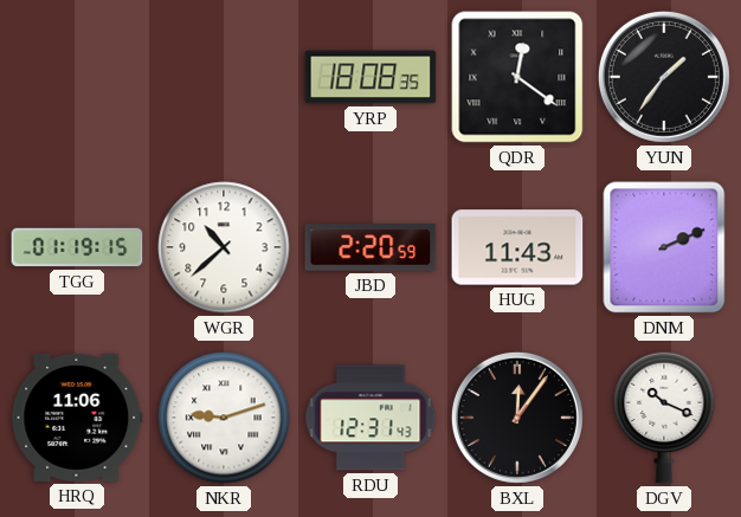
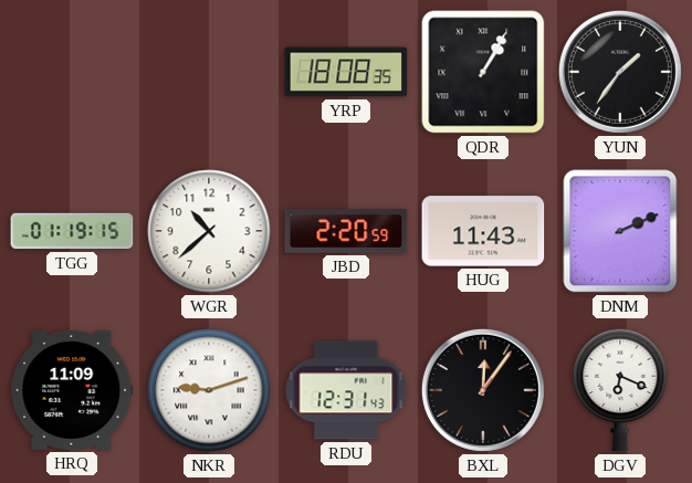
QDR: 12:21 -> 1:05
HRQ: 11:06 -> 11:09
DGV: 10:19 -> 6:19
